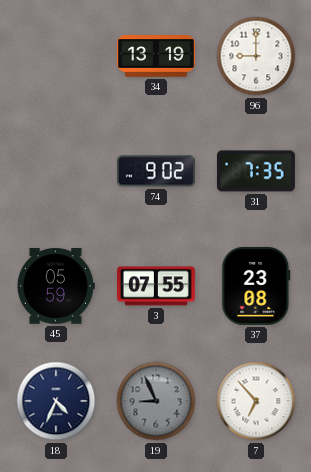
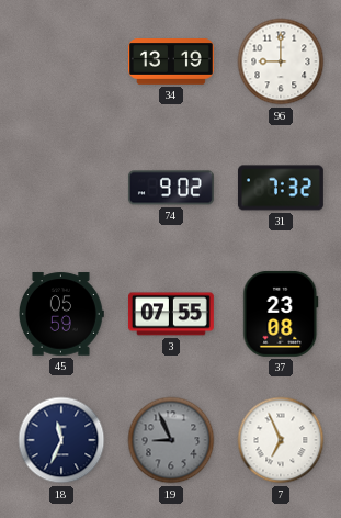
31: 7:35 -> 7:32
18: 4:34 -> 11:34
7: 6:53 -> 6:56
